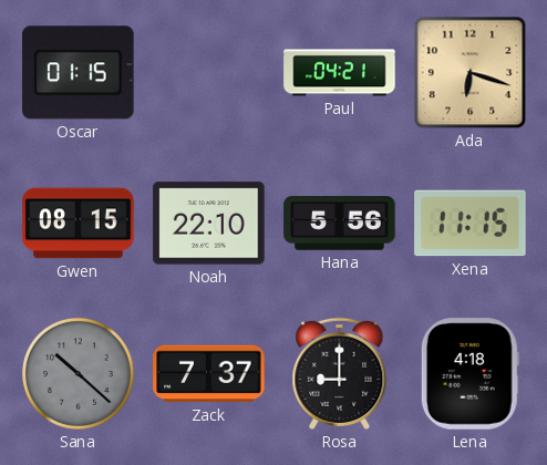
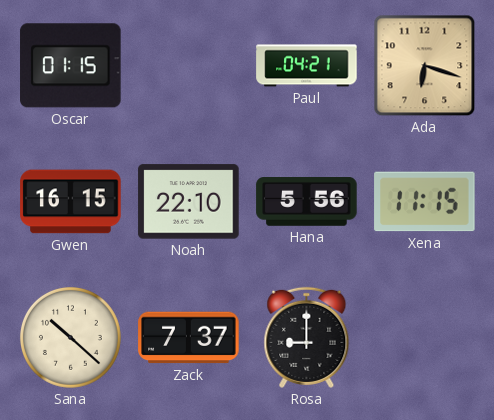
Gwen: 08:15 -> 16:15
Sana dial: grey -> cream
Lena: 4:18 -> none
